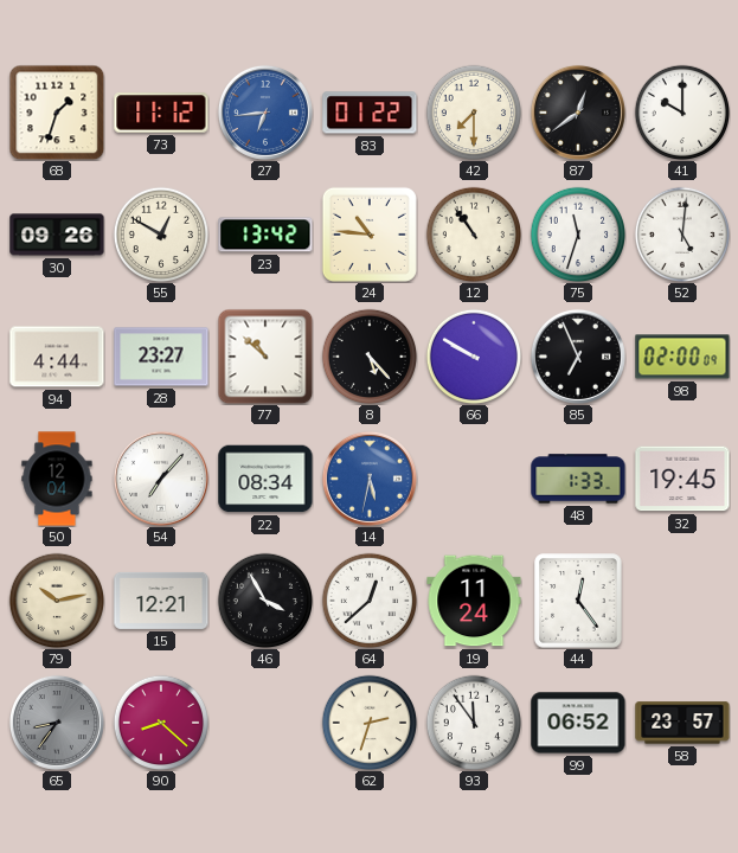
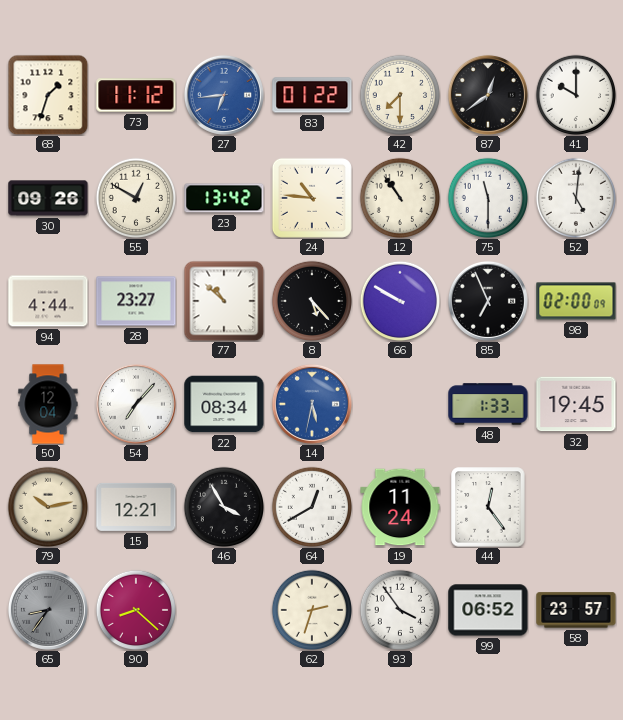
75: 11:33 -> 11:30
64: 12:38 -> 12:40
93: 11:54 -> 3:54
